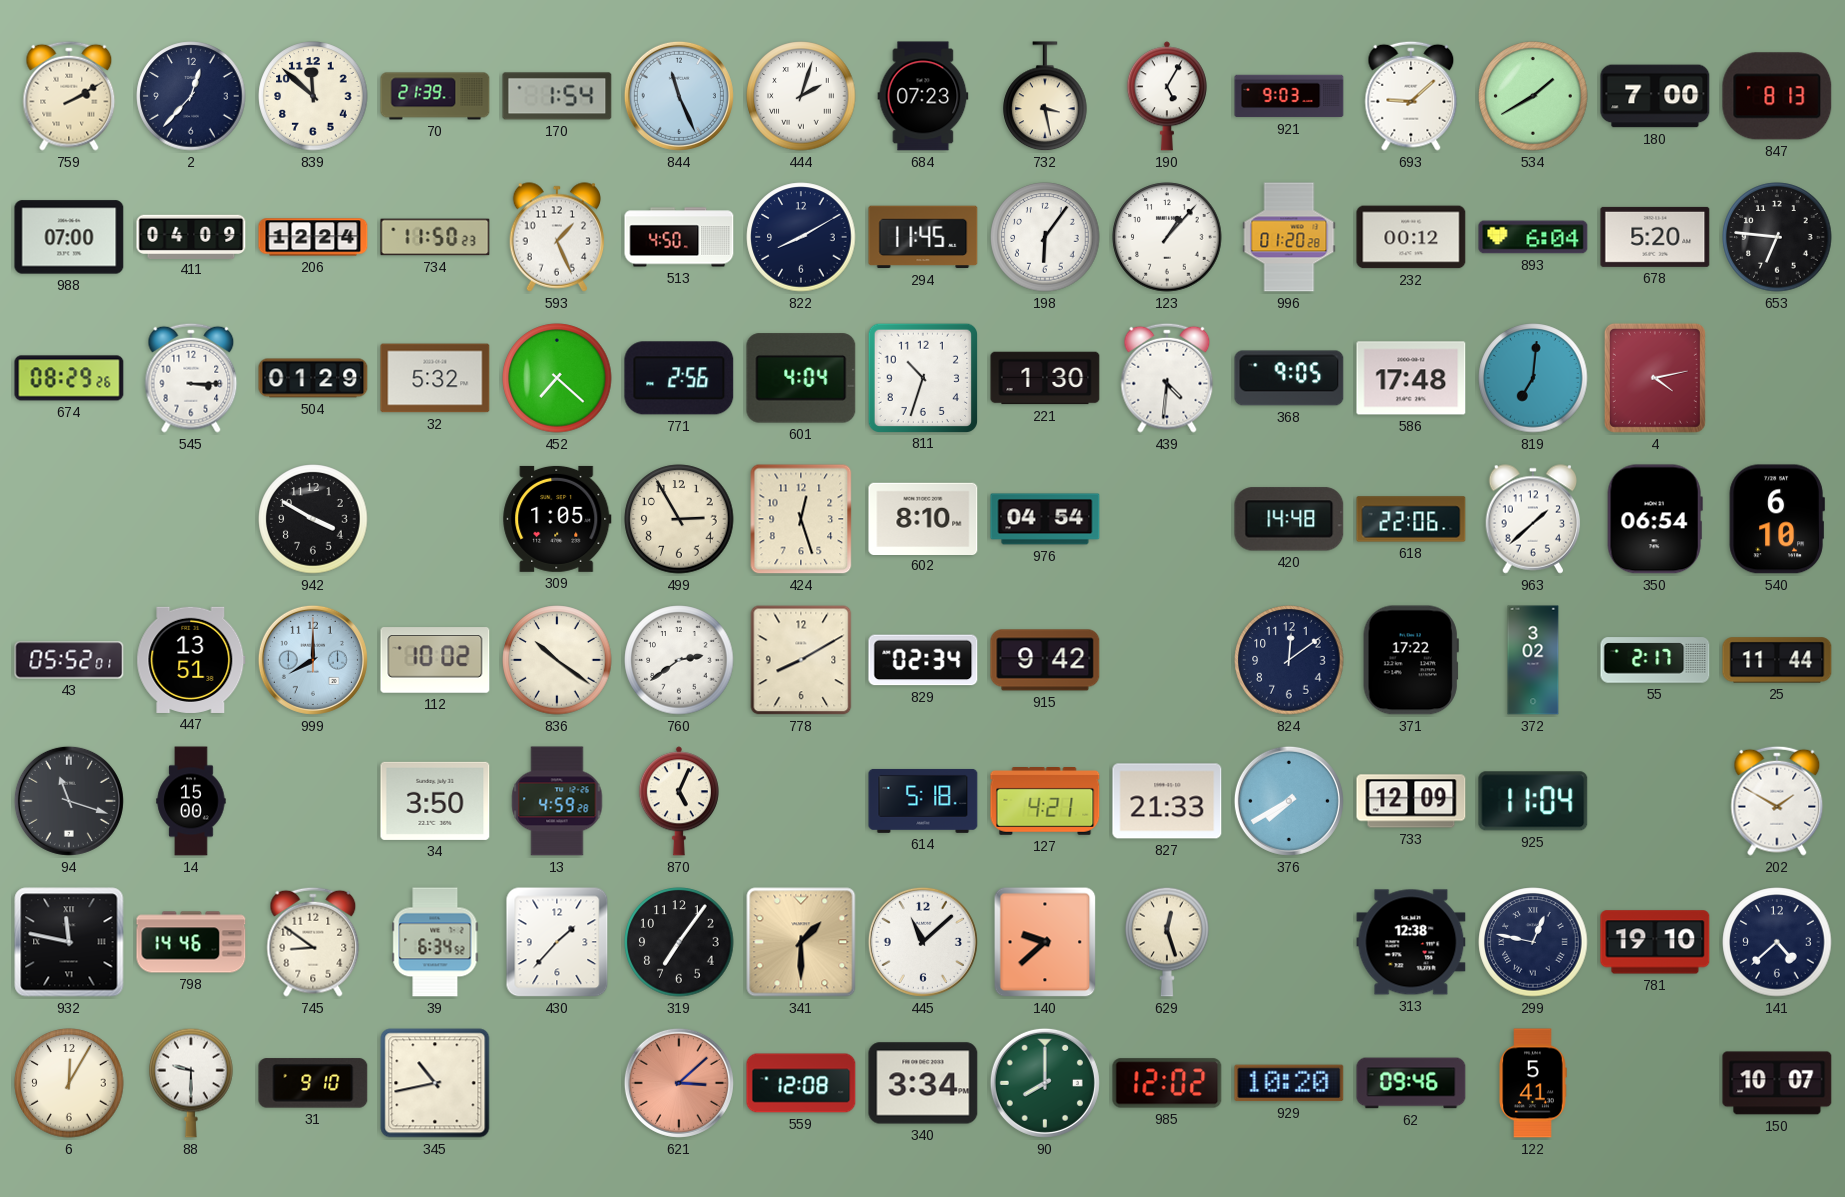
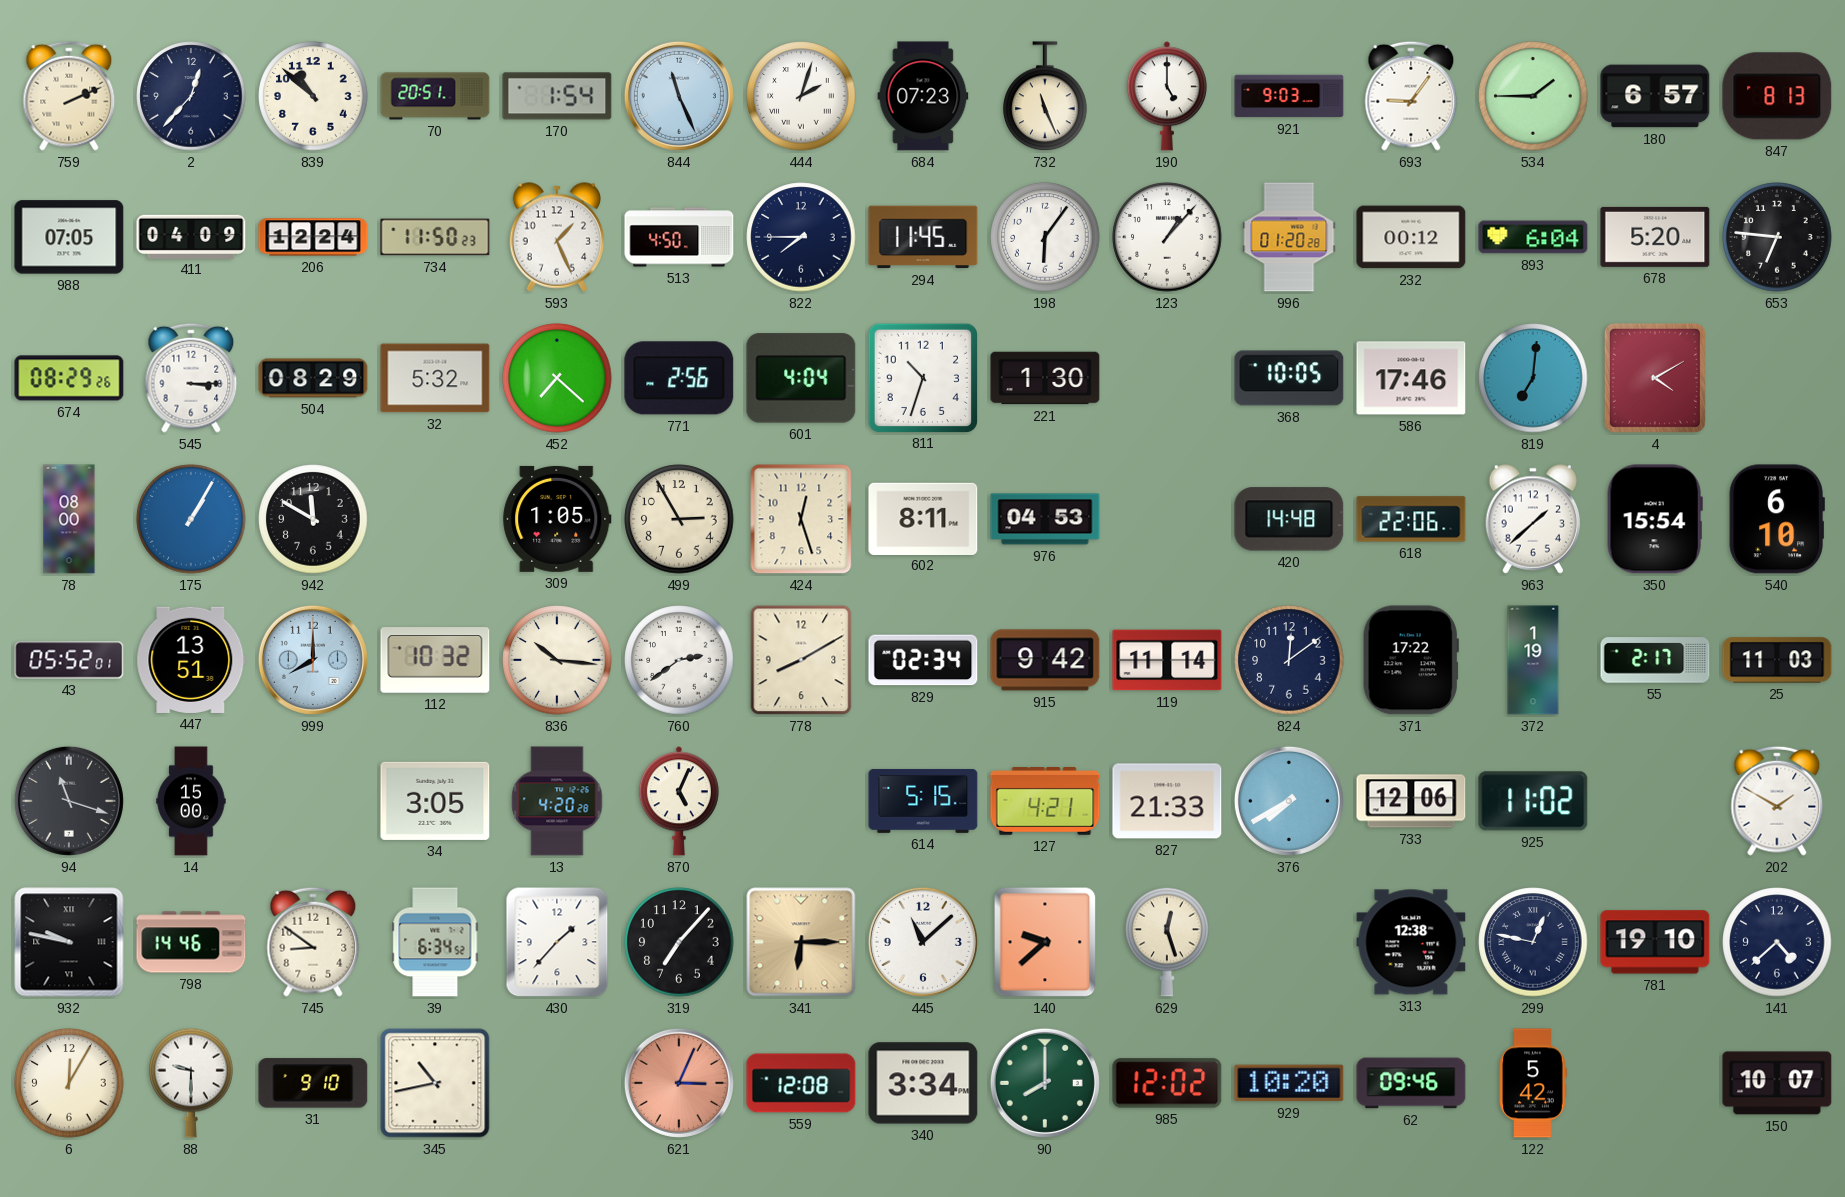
759: 2:10 -> 2:11
839: 11:52 -> 10:52
70: 21:39 -> 20:51
732: 3:28 -> 11:26
190: 5:05 -> 5:00
693: 9:08 -> 9:06
534: 1:40 -> 1:45
180: 7:00 -> 6:57
988: 07:00 -> 07:05
822: 8:10 -> 7:45
504: 01:29 -> 08:29
439: 4:31 -> none
368: 9:05 -> 10:05
586: 17:48 -> 17:46
4: 4:13 -> 4:10
78: none -> 08:00
175: none -> 1:05
942: 3:50 -> 11:50
602: 8:10 -> 8:11
976: 04:54 -> 04:53
350: 06:54 -> 15:54
112: 10:02 -> 10:32
836: 10:21 -> 10:16
119: none -> 11:14
372: 3:02 -> 1:19
25: 11:44 -> 11:03
34: 3:50 -> 3:05
13: 4:59 -> 4:20
614: 5:18 -> 5:15
733: 12:09 -> 12:06
925: 11:04 -> 11:02
932: 11:47 -> 9:47
319: 7:06 -> 7:07
341: 1:30 -> 6:15
621: 3:08 -> 3:04
122: 5:41 -> 5:42
